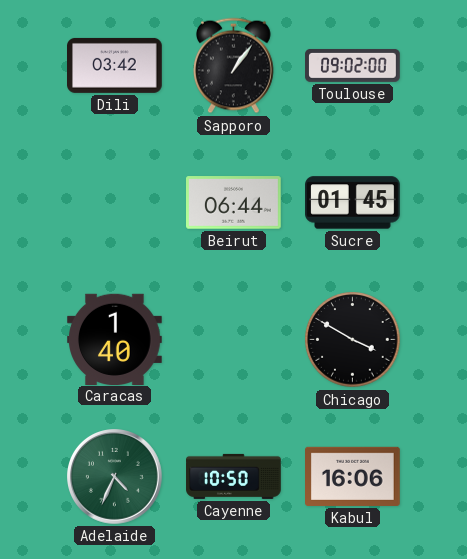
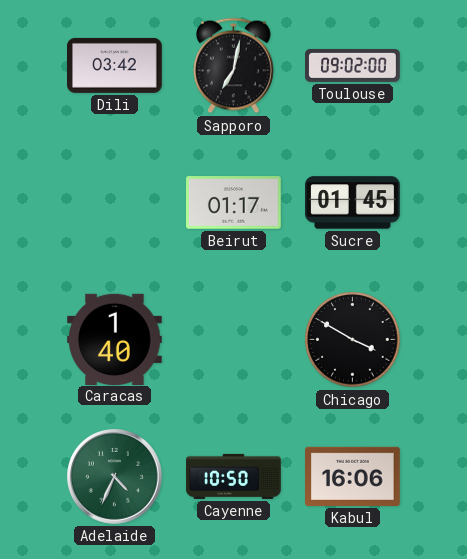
Sapporo: 1:06 -> 7:02
Beirut: 06:44 -> 01:17
